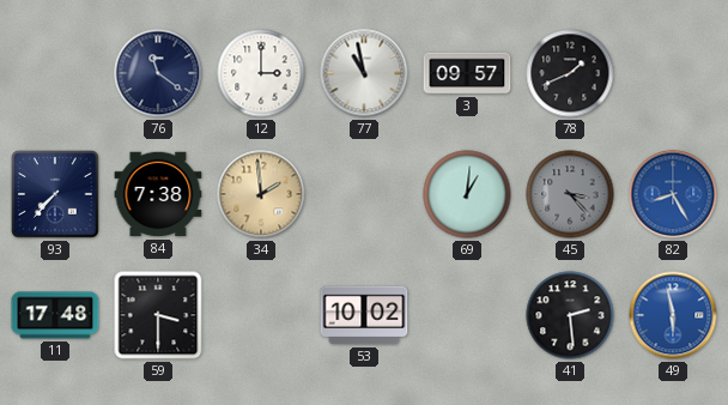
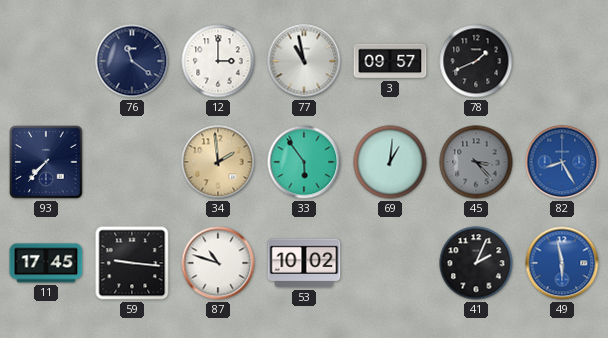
84: 7:38 -> none
33: none -> 5:54
11: 17:48 -> 17:45
59: 3:30 -> 9:16
87: none -> 10:48
41: 2:29 -> 2:04
